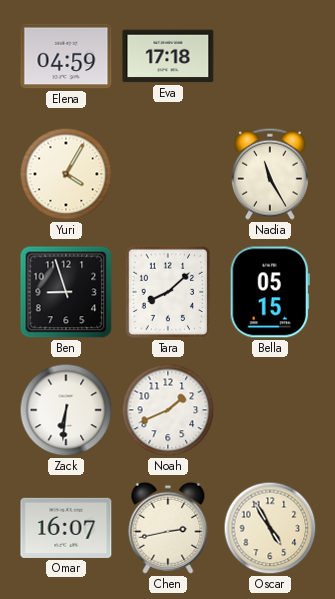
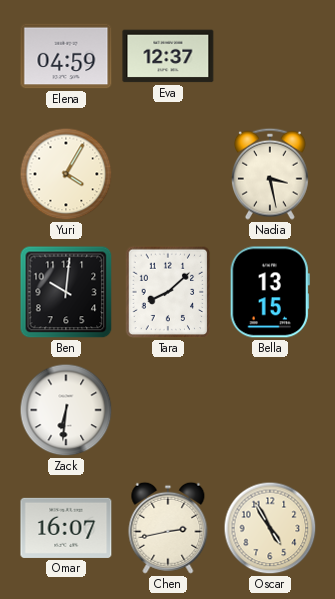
Eva: 17:18 -> 12:37
Nadia: 11:25 -> 3:28
Ben: 8:57 -> 10:01
Bella: 05:15 -> 13:15
Noah: 1:41 -> none
